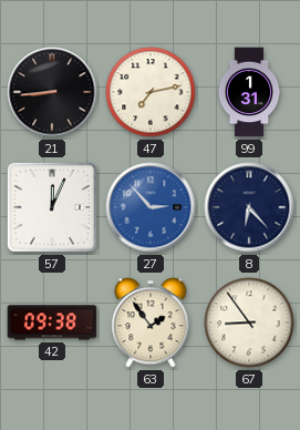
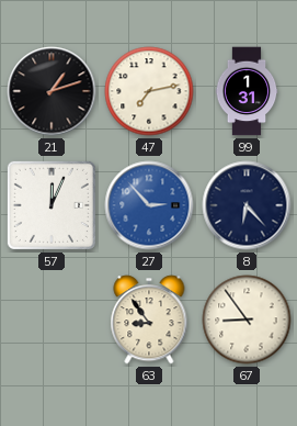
21: 8:44 -> 1:12
42: 09:38 -> none
63: 1:54 -> 8:54
